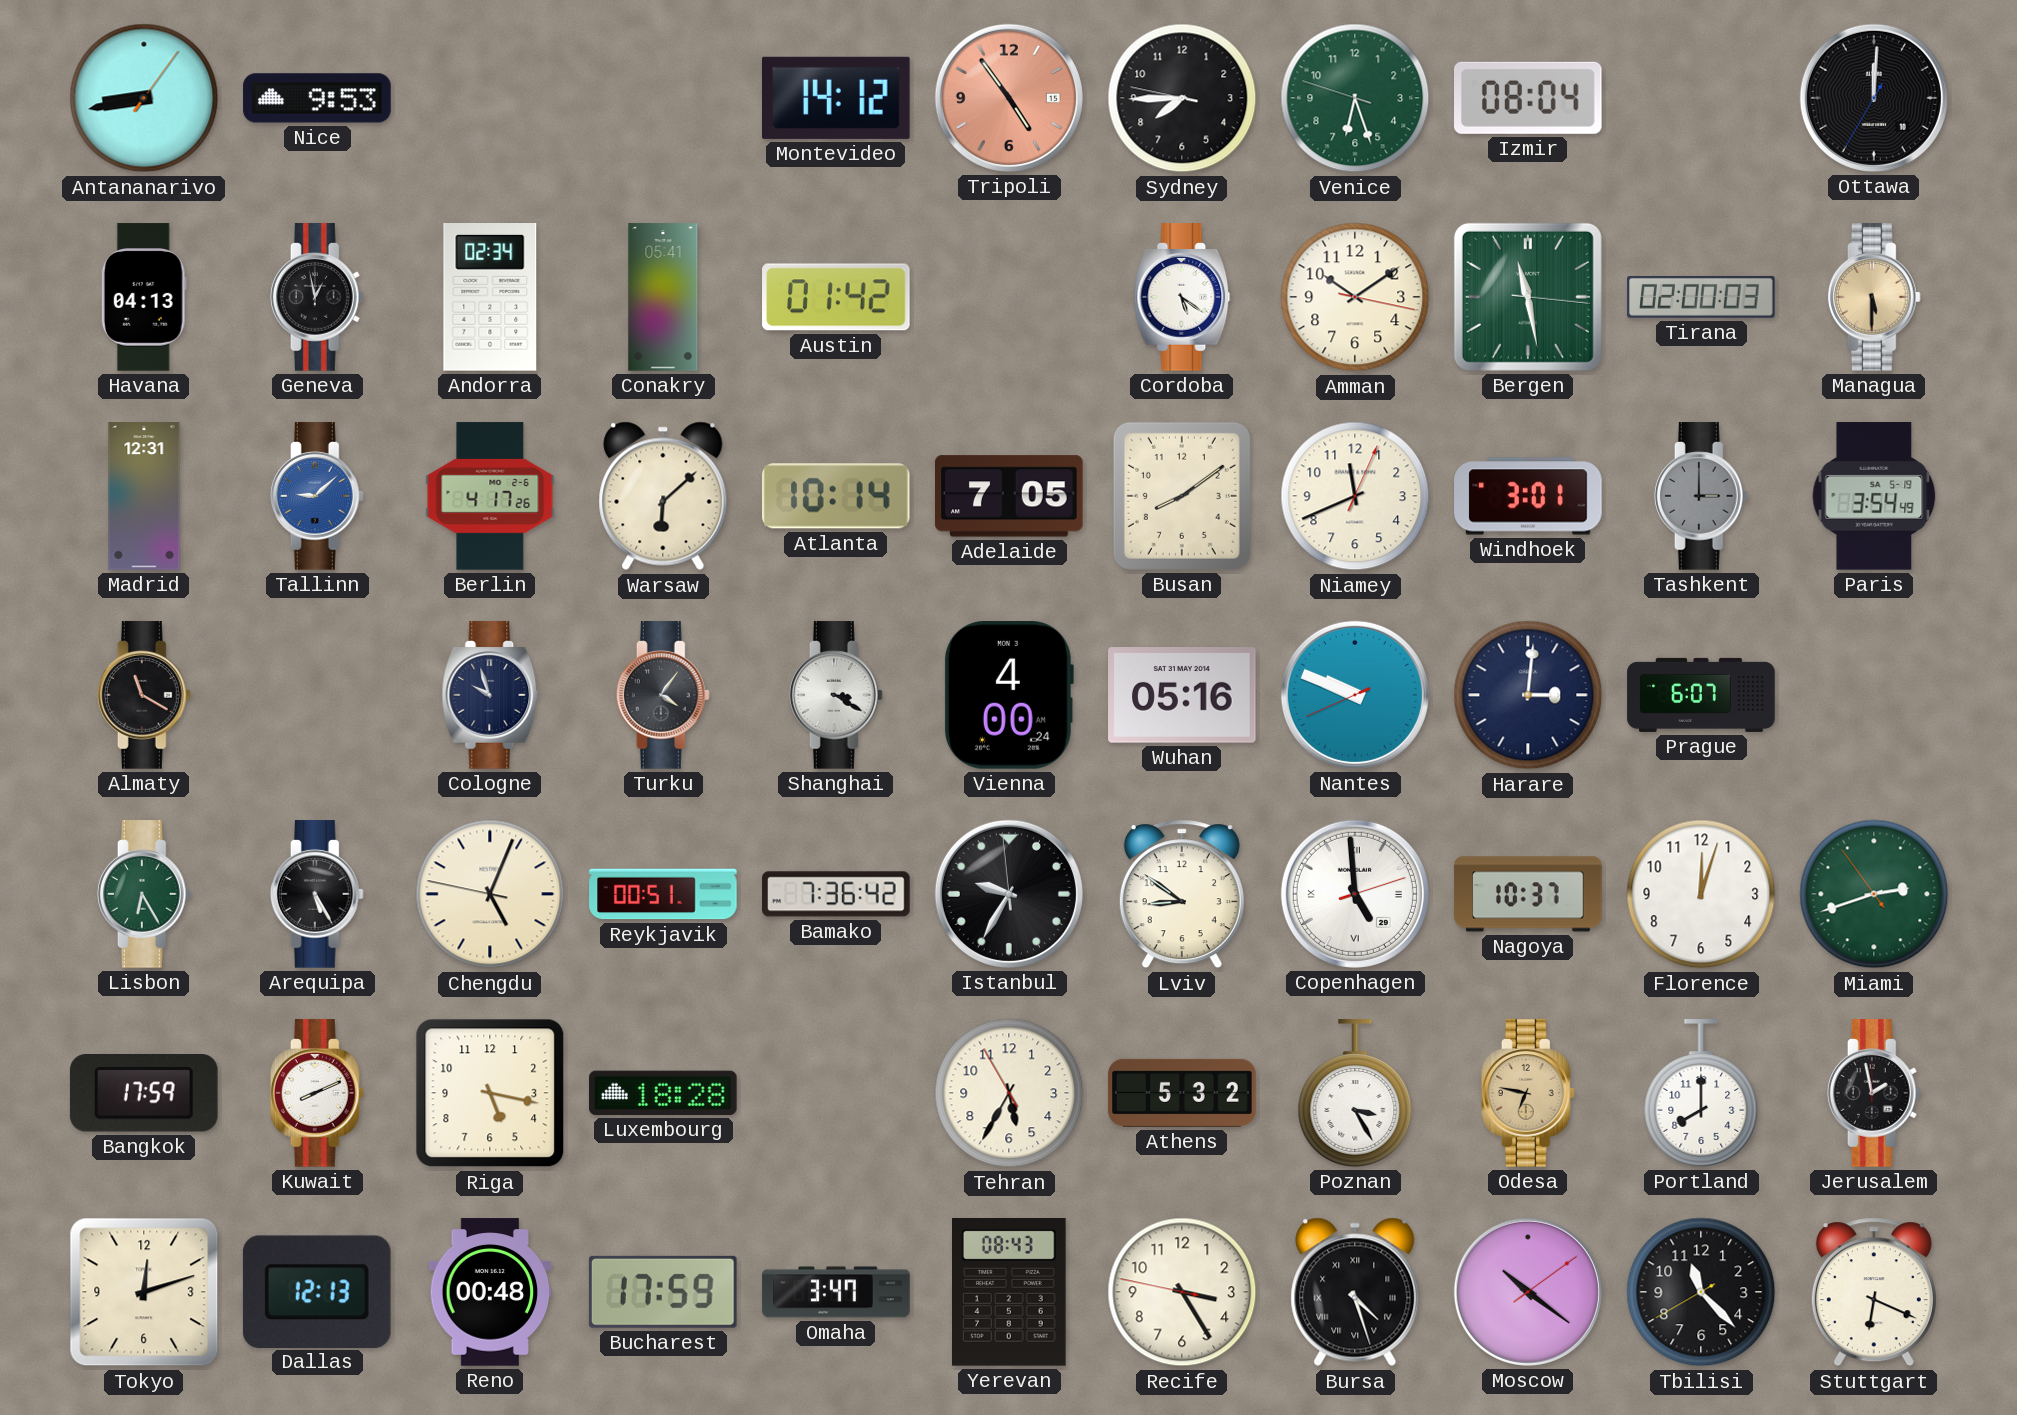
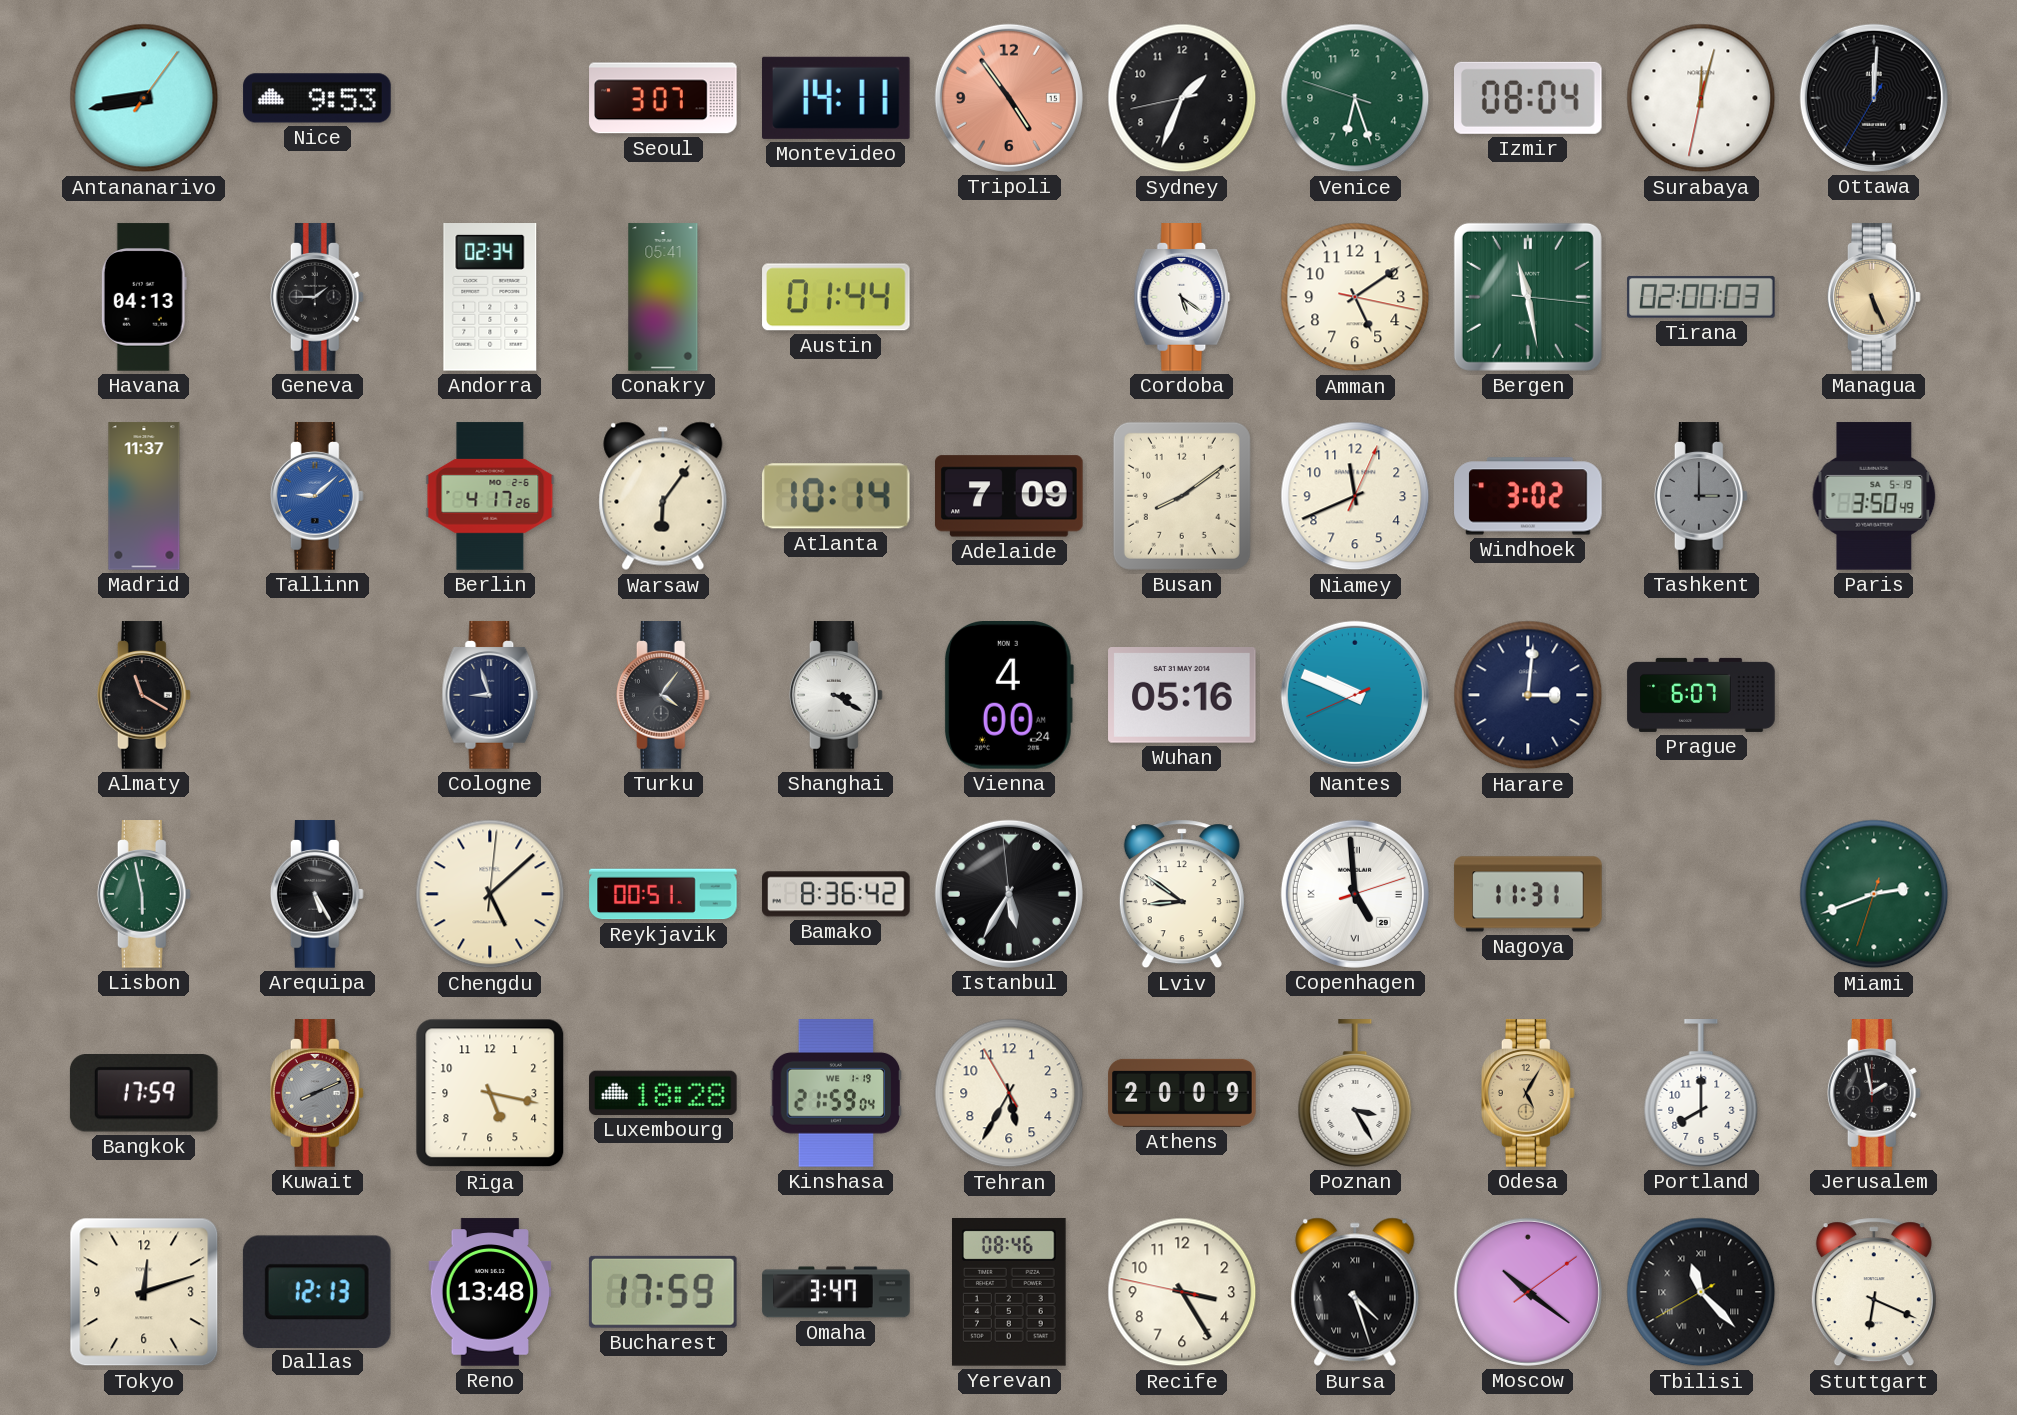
Seoul: none -> 3:07
Montevideo: 14:12 -> 14:11
Sydney: 7:44 -> 1:33
Surabaya: none -> 12:02
Geneva: 12:58 -> 1:45
Austin: 01:42 -> 01:44
Amman: 10:09 -> 5:09
Managua: 5:30 -> 5:26
Madrid: 12:31 -> 11:37
Warsaw: 6:08 -> 6:06
Adelaide: 7:05 -> 7:09
Windhoek: 3:01 -> 3:02
Paris: 3:54 -> 3:50
Cologne: 9:57 -> 8:57
Lisbon: 6:25 -> 5:58
Chengdu: 5:03 -> 5:08
Bamako: 7:36 -> 8:36
Istanbul: 9:34 -> 5:34
Nagoya: 10:37 -> 11:31
Florence: 12:03 -> none
Miami: 2:41:54 -> 2:41:33
Kuwait dial: white -> grey
Kinshasa: none -> 21:59
Athens: 5:32 -> 20:09
Odesa: 6:47 -> 5:05
Reno: 00:48 -> 13:48
Yerevan: 08:43 -> 08:46
Tbilisi numerals: Arabic -> Roman
